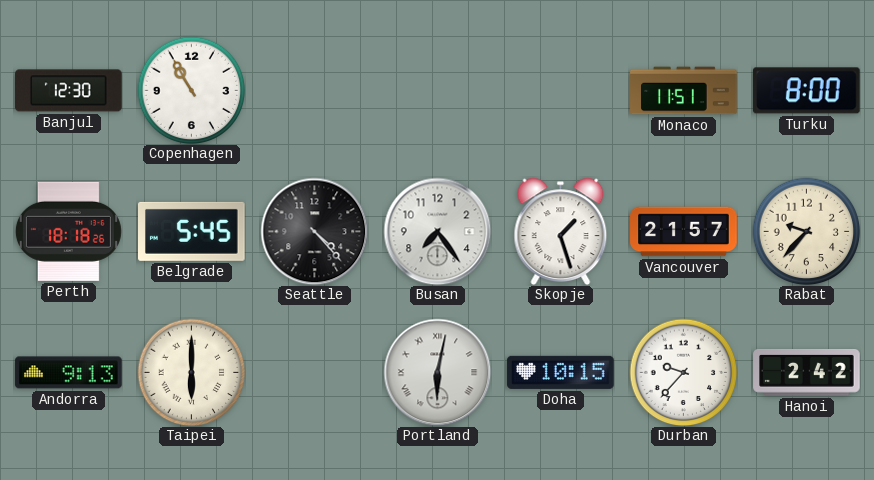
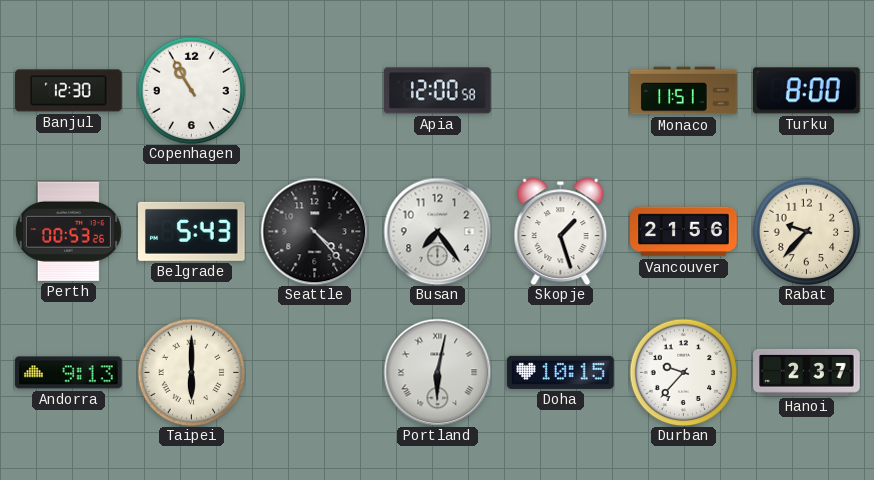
Apia: none -> 12:00
Perth: 18:18 -> 00:53
Belgrade: 5:45 -> 5:43
Vancouver: 21:57 -> 21:56
Hanoi: 2:42 -> 2:37
